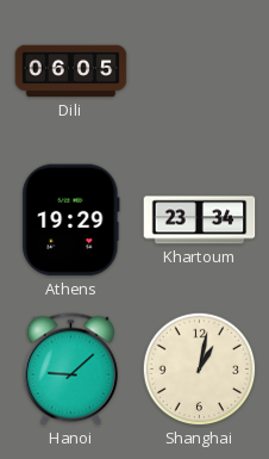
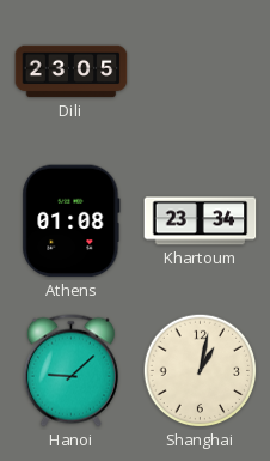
Dili: 06:05 -> 23:05
Athens: 19:29 -> 01:08
